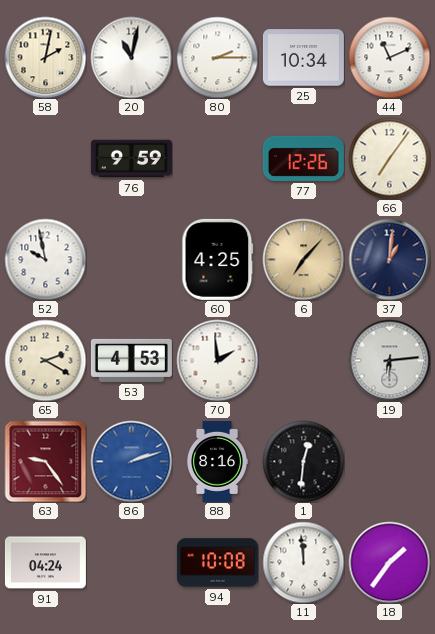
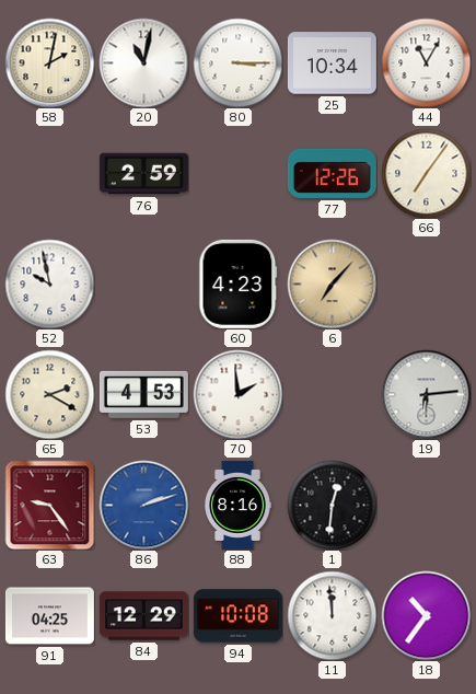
80: 2:15 -> 3:15
44: 11:11 -> 11:05
76: 9:59 -> 2:59
60: 4:25 -> 4:23
37: 1:01 -> none
91: 04:24 -> 04:25
84: none -> 12:29
18: 1:36 -> 10:36
